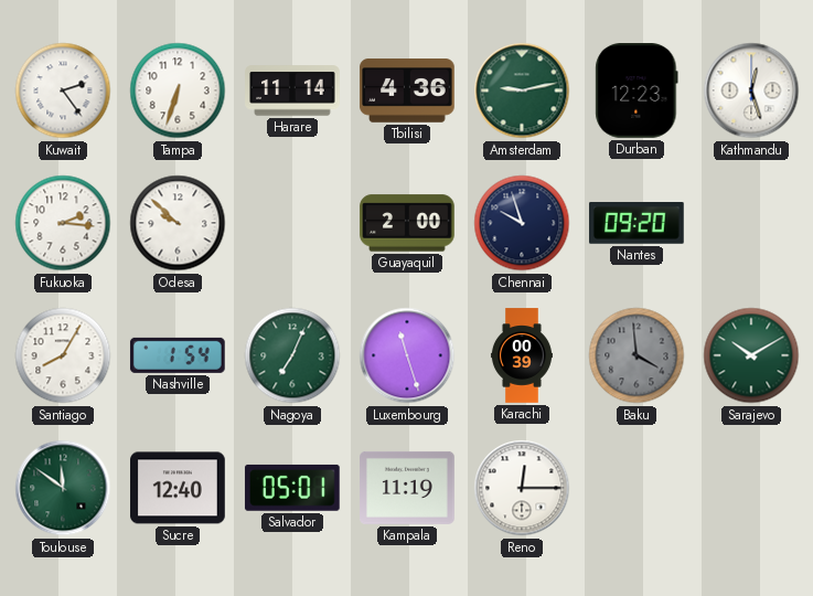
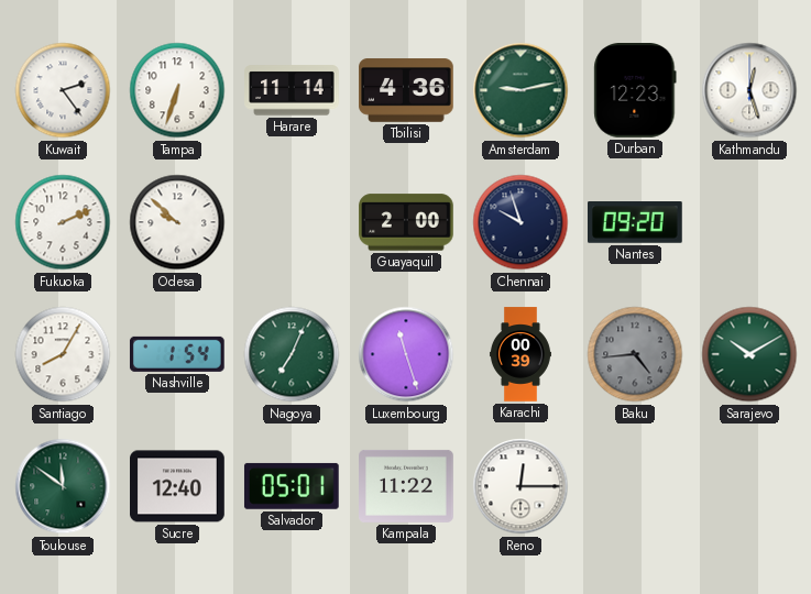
Fukuoka: 2:16 -> 2:11
Baku: 3:59 -> 4:44
Kampala: 11:19 -> 11:22
